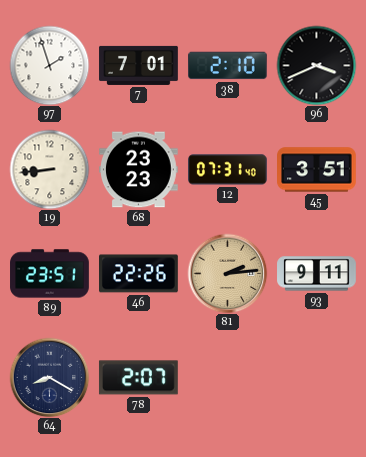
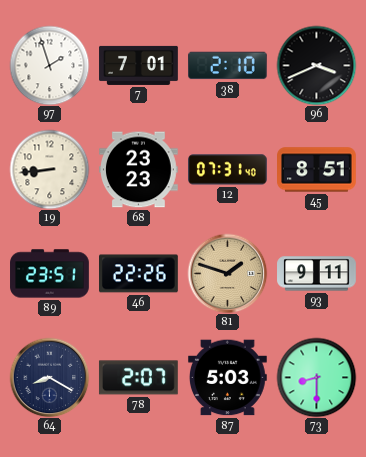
45: 3:51 -> 8:51
81: 2:14 -> 1:48
87: none -> 5:03
73: none -> 8:30
